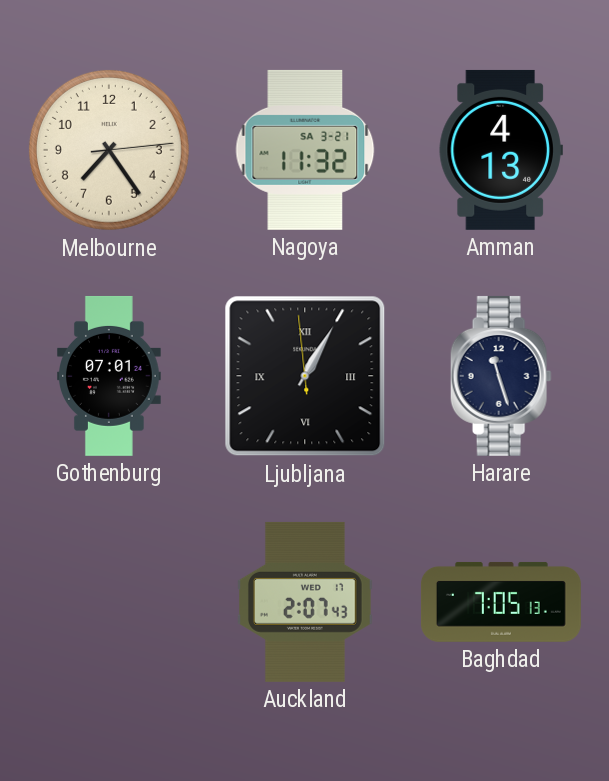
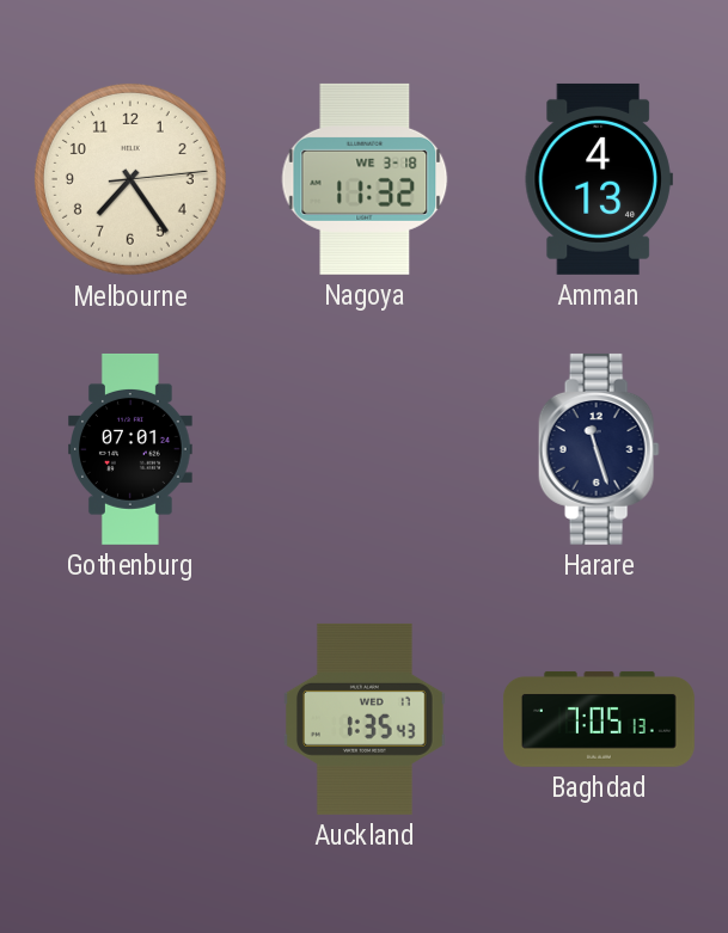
Nagoya date: SA 3-21 -> WE 3-18
Ljubljana: 1:04 -> none
Auckland: 2:07 -> 1:35
